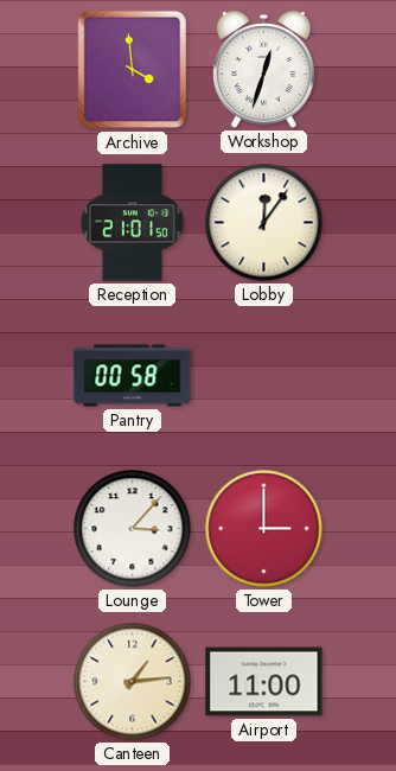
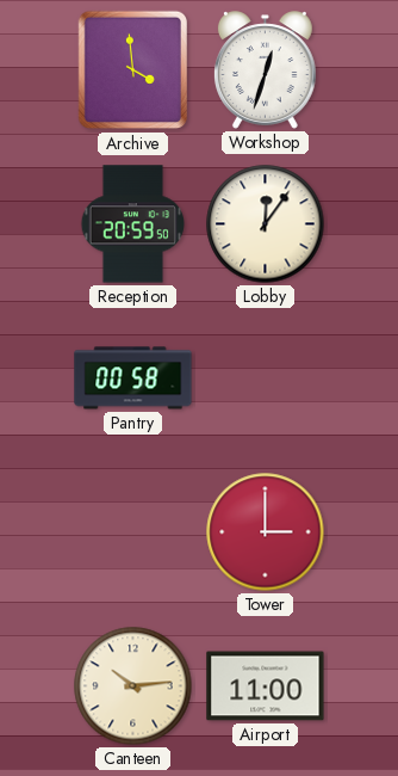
Reception: 21:01 -> 20:59
Lounge: 3:07 -> none
Canteen: 1:14 -> 10:14
